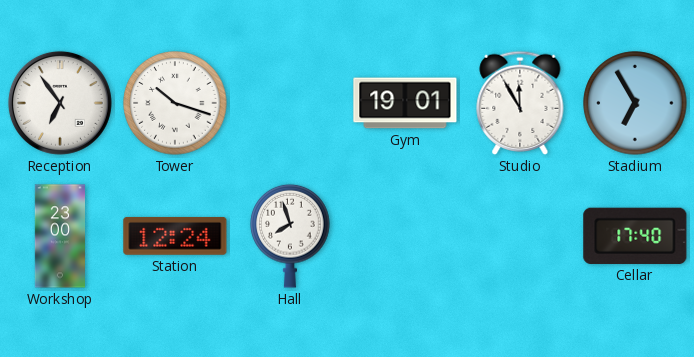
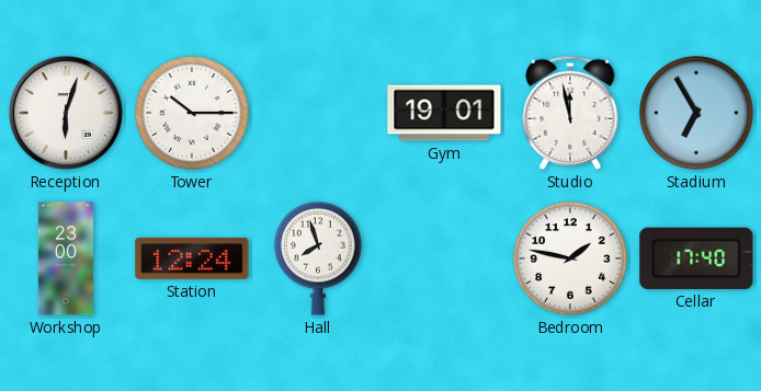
Reception: 6:54 -> 6:03
Tower: 10:18 -> 10:15
Studio: 11:55 -> 11:58
Bedroom: none -> 1:47
